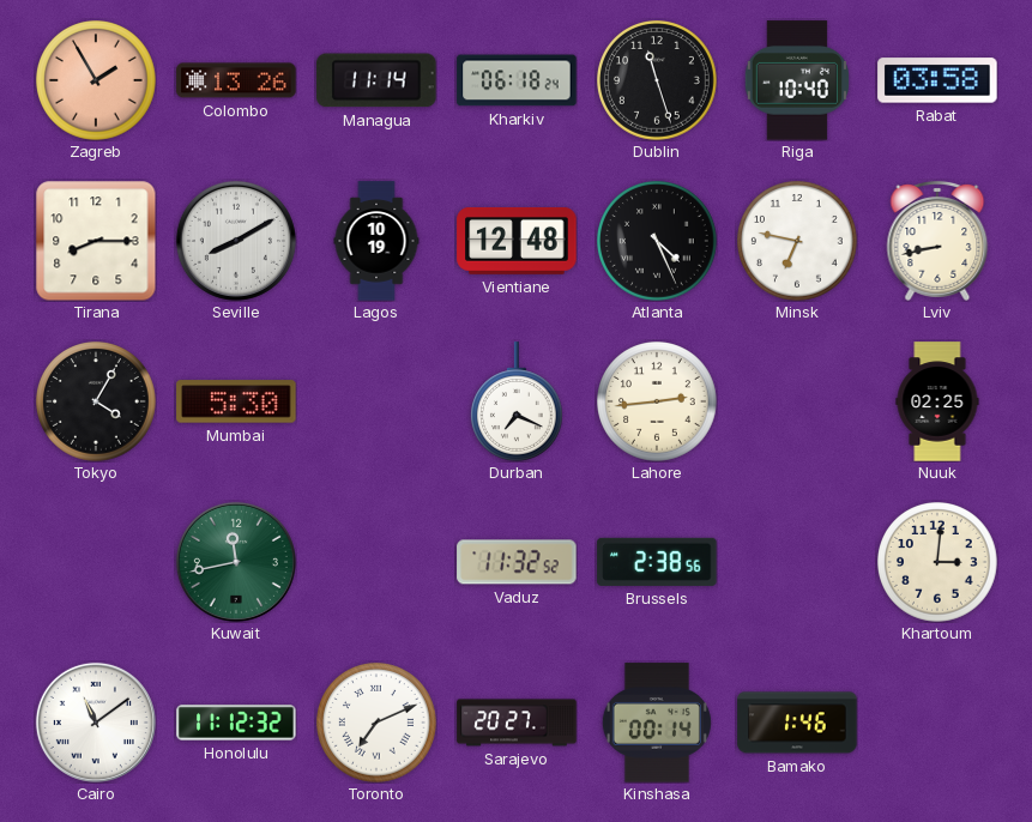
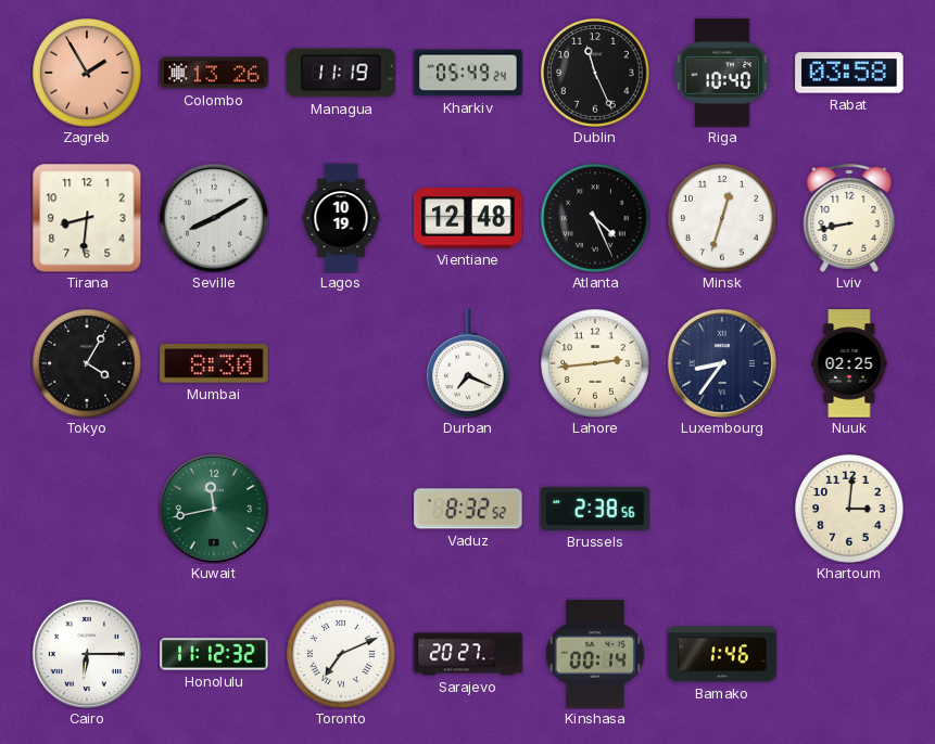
Managua: 11:14 -> 11:19
Kharkiv: 06:18 -> 05:49
Dublin: 11:27 -> 11:26
Tirana: 8:15 -> 8:31
Minsk: 6:47 -> 12:33
Mumbai: 5:30 -> 8:30
Luxembourg: none -> 8:36
Vaduz: 11:32 -> 8:32
Cairo: 11:09 -> 6:15
